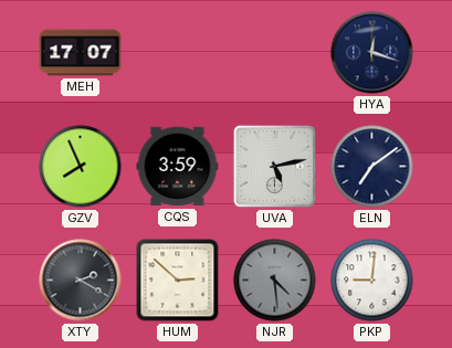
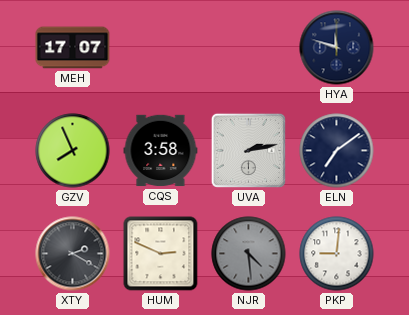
HYA: 12:18 -> 11:48
CQS: 3:59 -> 3:58
UVA: 5:13 -> 2:13
HUM: 2:52 -> 2:49
